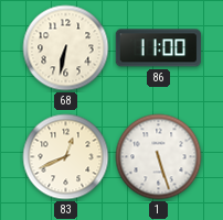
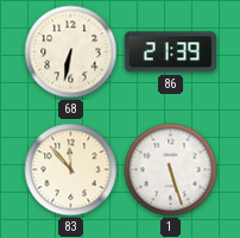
86: 11:00 -> 21:39
83: 12:41 -> 11:53
